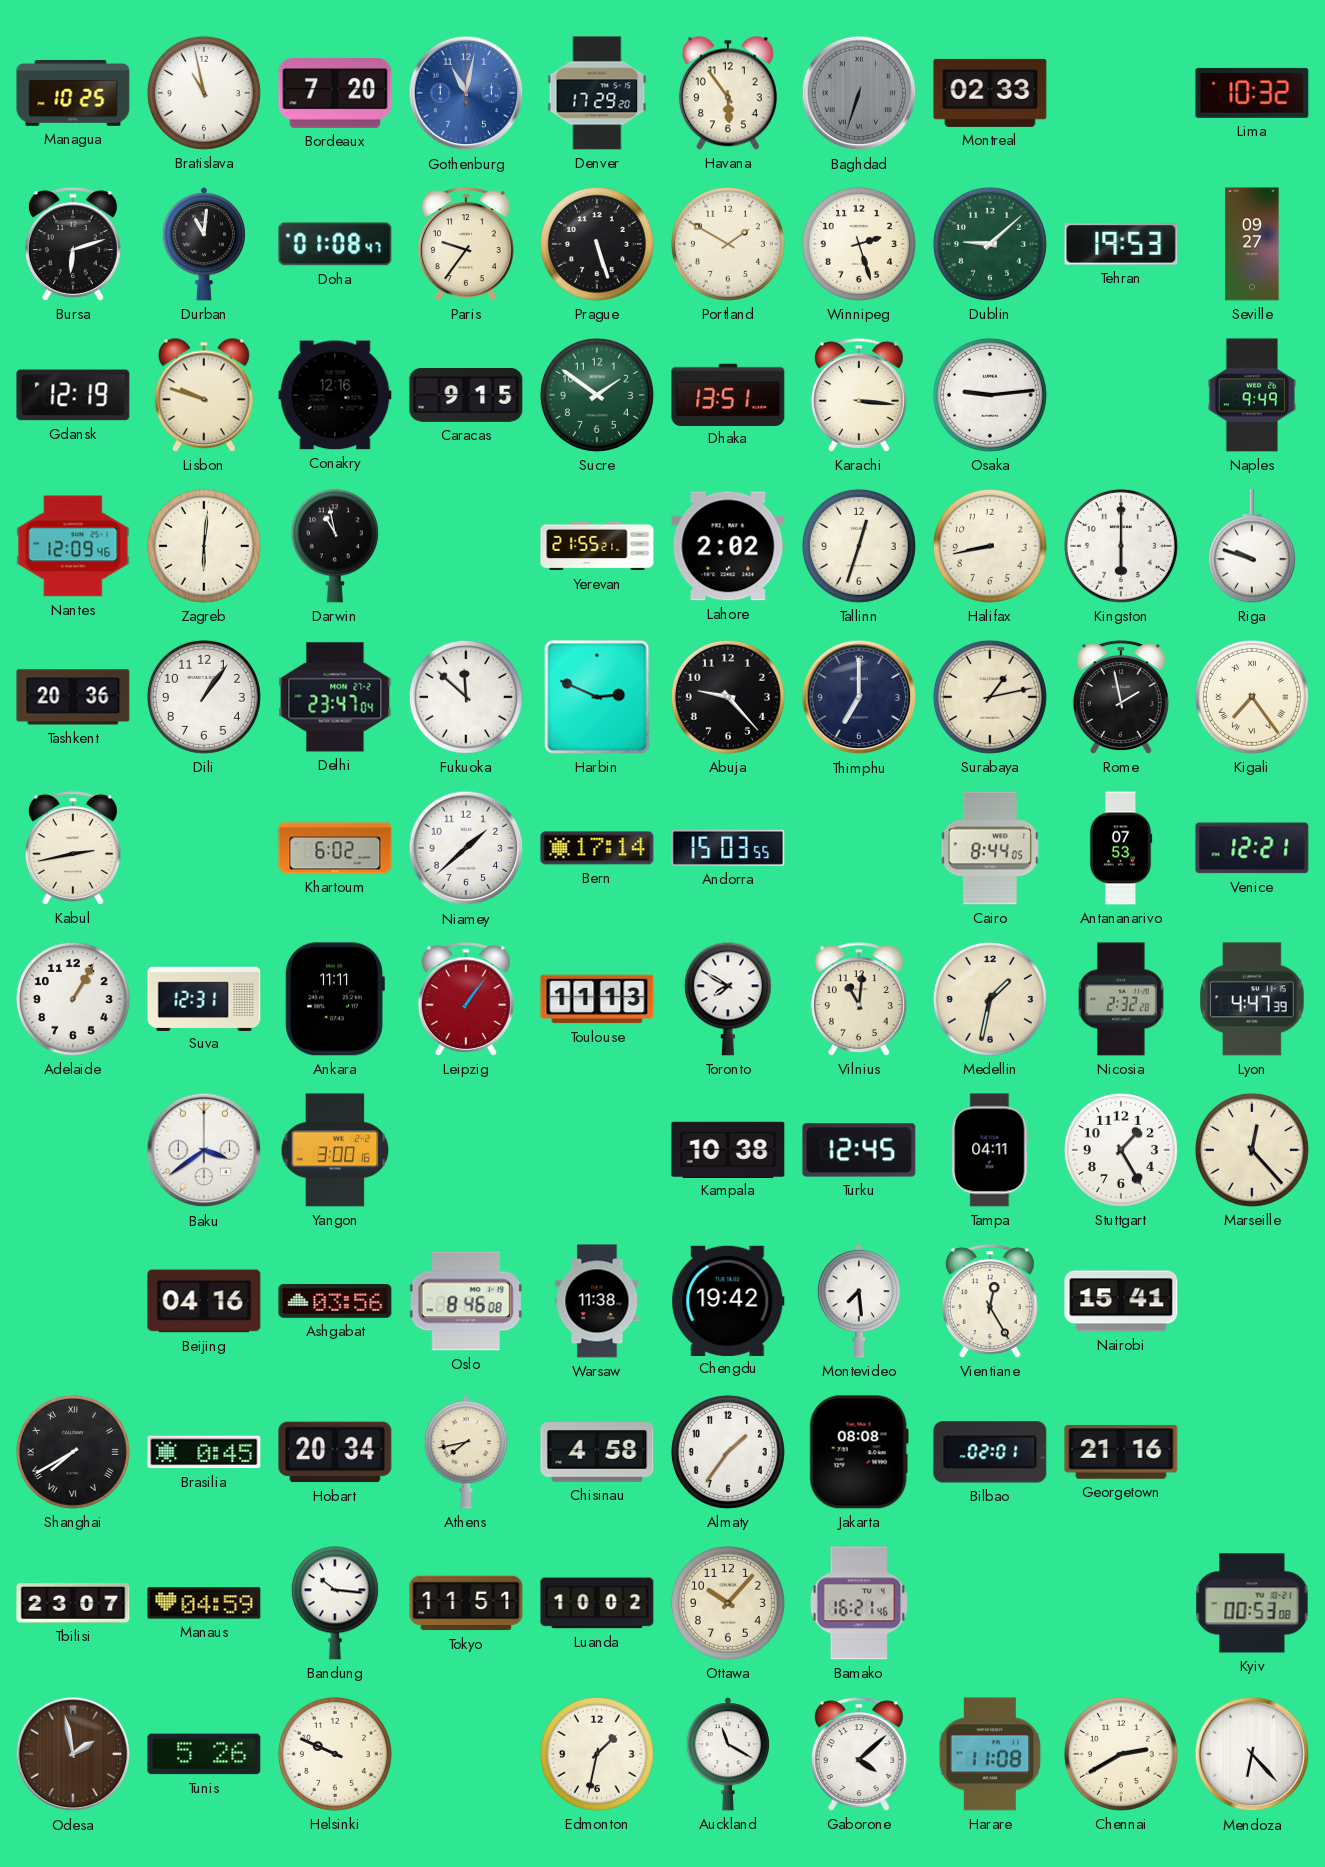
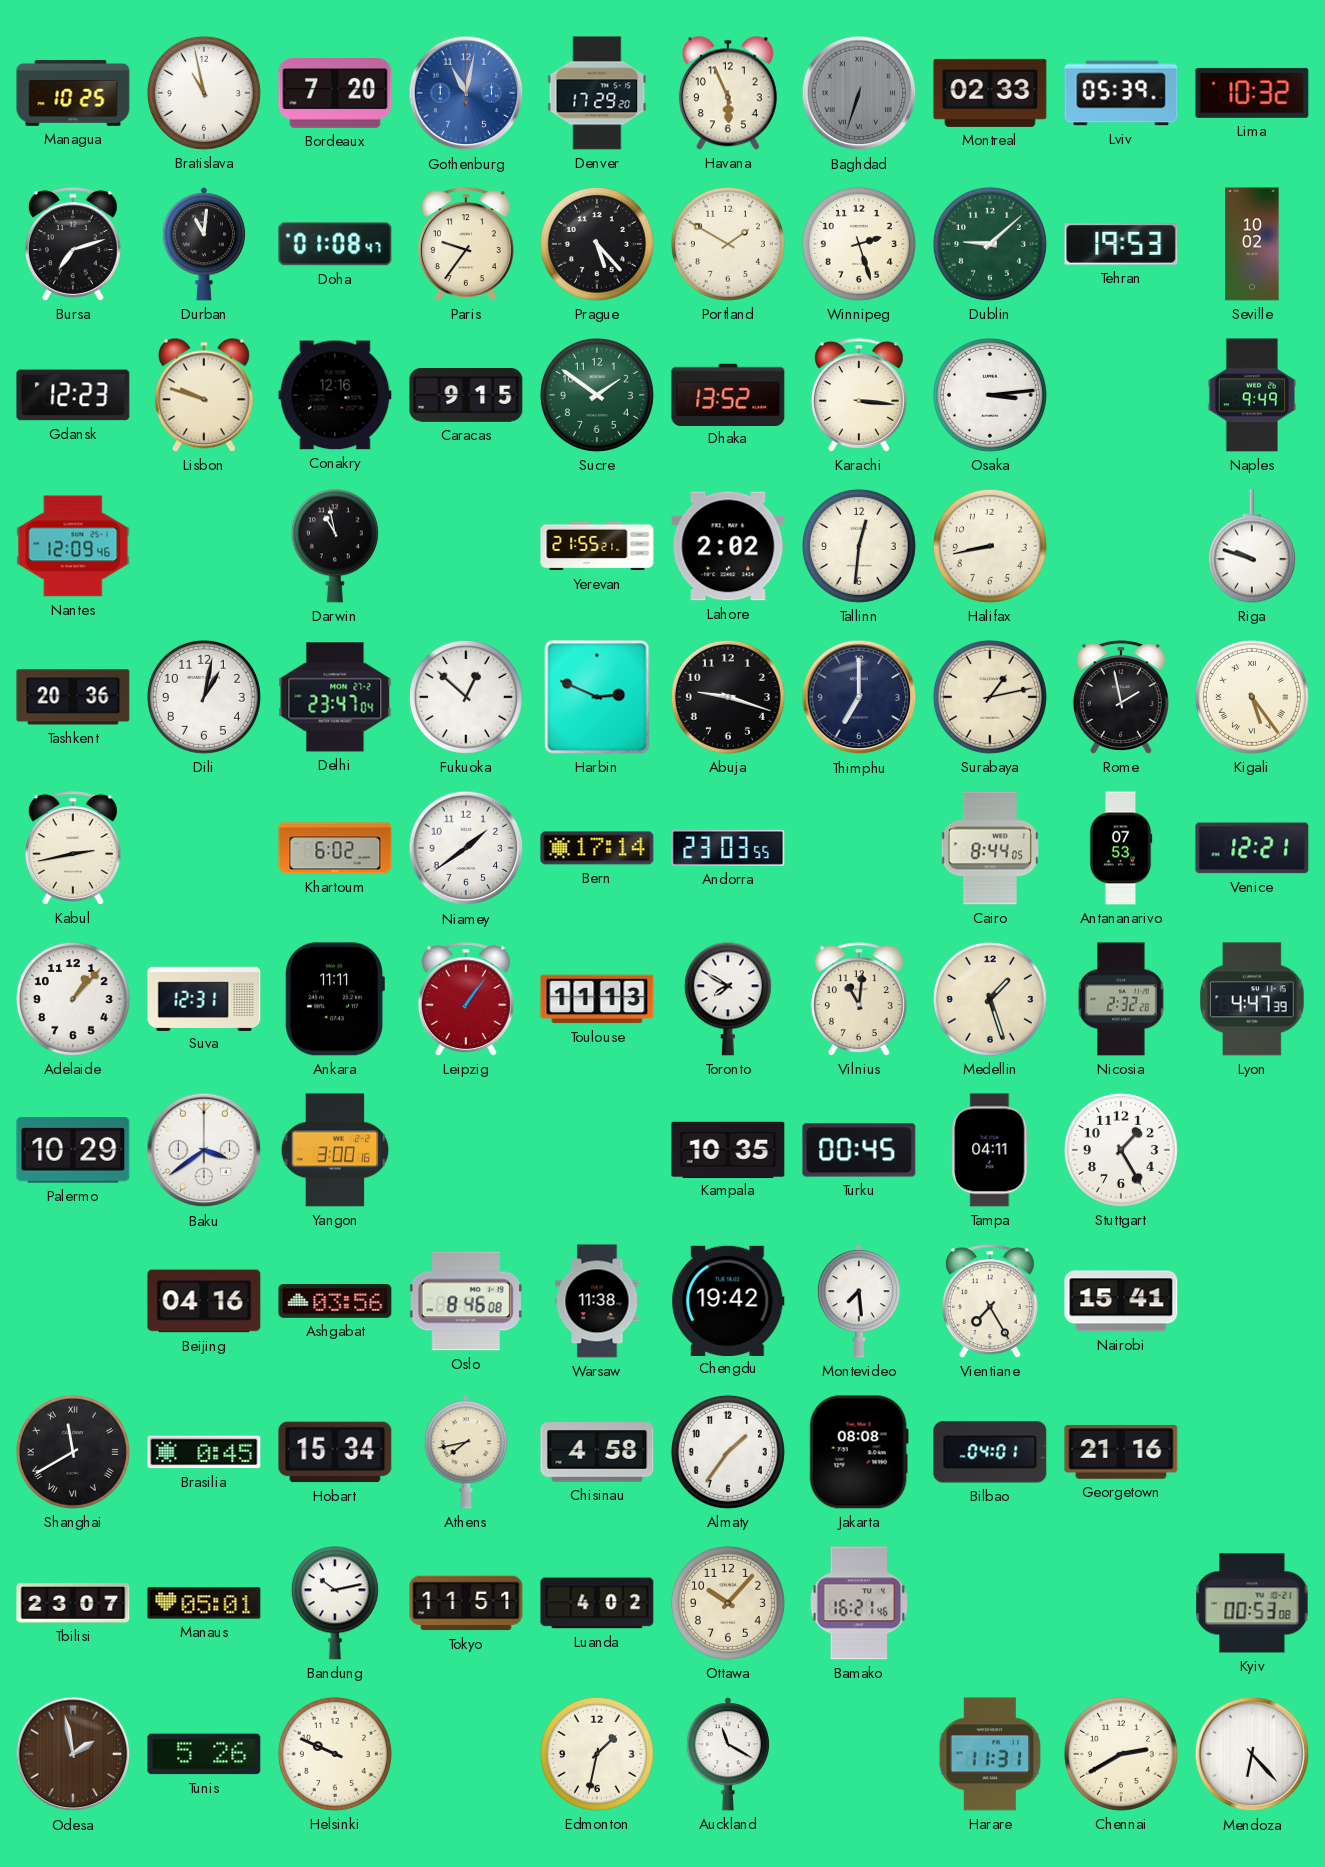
Havana: 5:54 -> 5:56
Lviv: none -> 05:39
Bursa: 6:12 -> 7:12
Prague: 5:27 -> 5:23
Seville: 09:27 -> 10:02
Gdansk: 12:19 -> 12:23
Dhaka: 13:51 -> 13:52
Osaka: 9:14 -> 3:14
Zagreb: 6:01 -> none
Tallinn: 12:33 -> 12:31
Kingston: 6:00 -> none
Dili: 1:06 -> 1:02
Fukuoka: 11:52 -> 12:52
Abuja: 9:23 -> 9:18
Kigali: 7:24 -> 5:24
Niamey: 1:38 -> 1:39
Andorra: 15:03 -> 23:03
Adelaide: 1:05 -> 1:07
Medellin: 1:32 -> 1:27
Palermo: none -> 10:29
Kampala: 10:38 -> 10:35
Turku: 12:45 -> 00:45
Marseille: 12:23 -> none
Vientiane: 12:25 -> 7:25
Shanghai: 7:40 -> 11:40
Hobart: 20:34 -> 15:34
Bilbao: 02:01 -> 04:01
Manaus: 04:59 -> 05:01
Bandung: 10:16 -> 10:13
Luanda: 10:02 -> 4:02
Gaborone: 4:08 -> none
Harare: 11:08 -> 11:31
